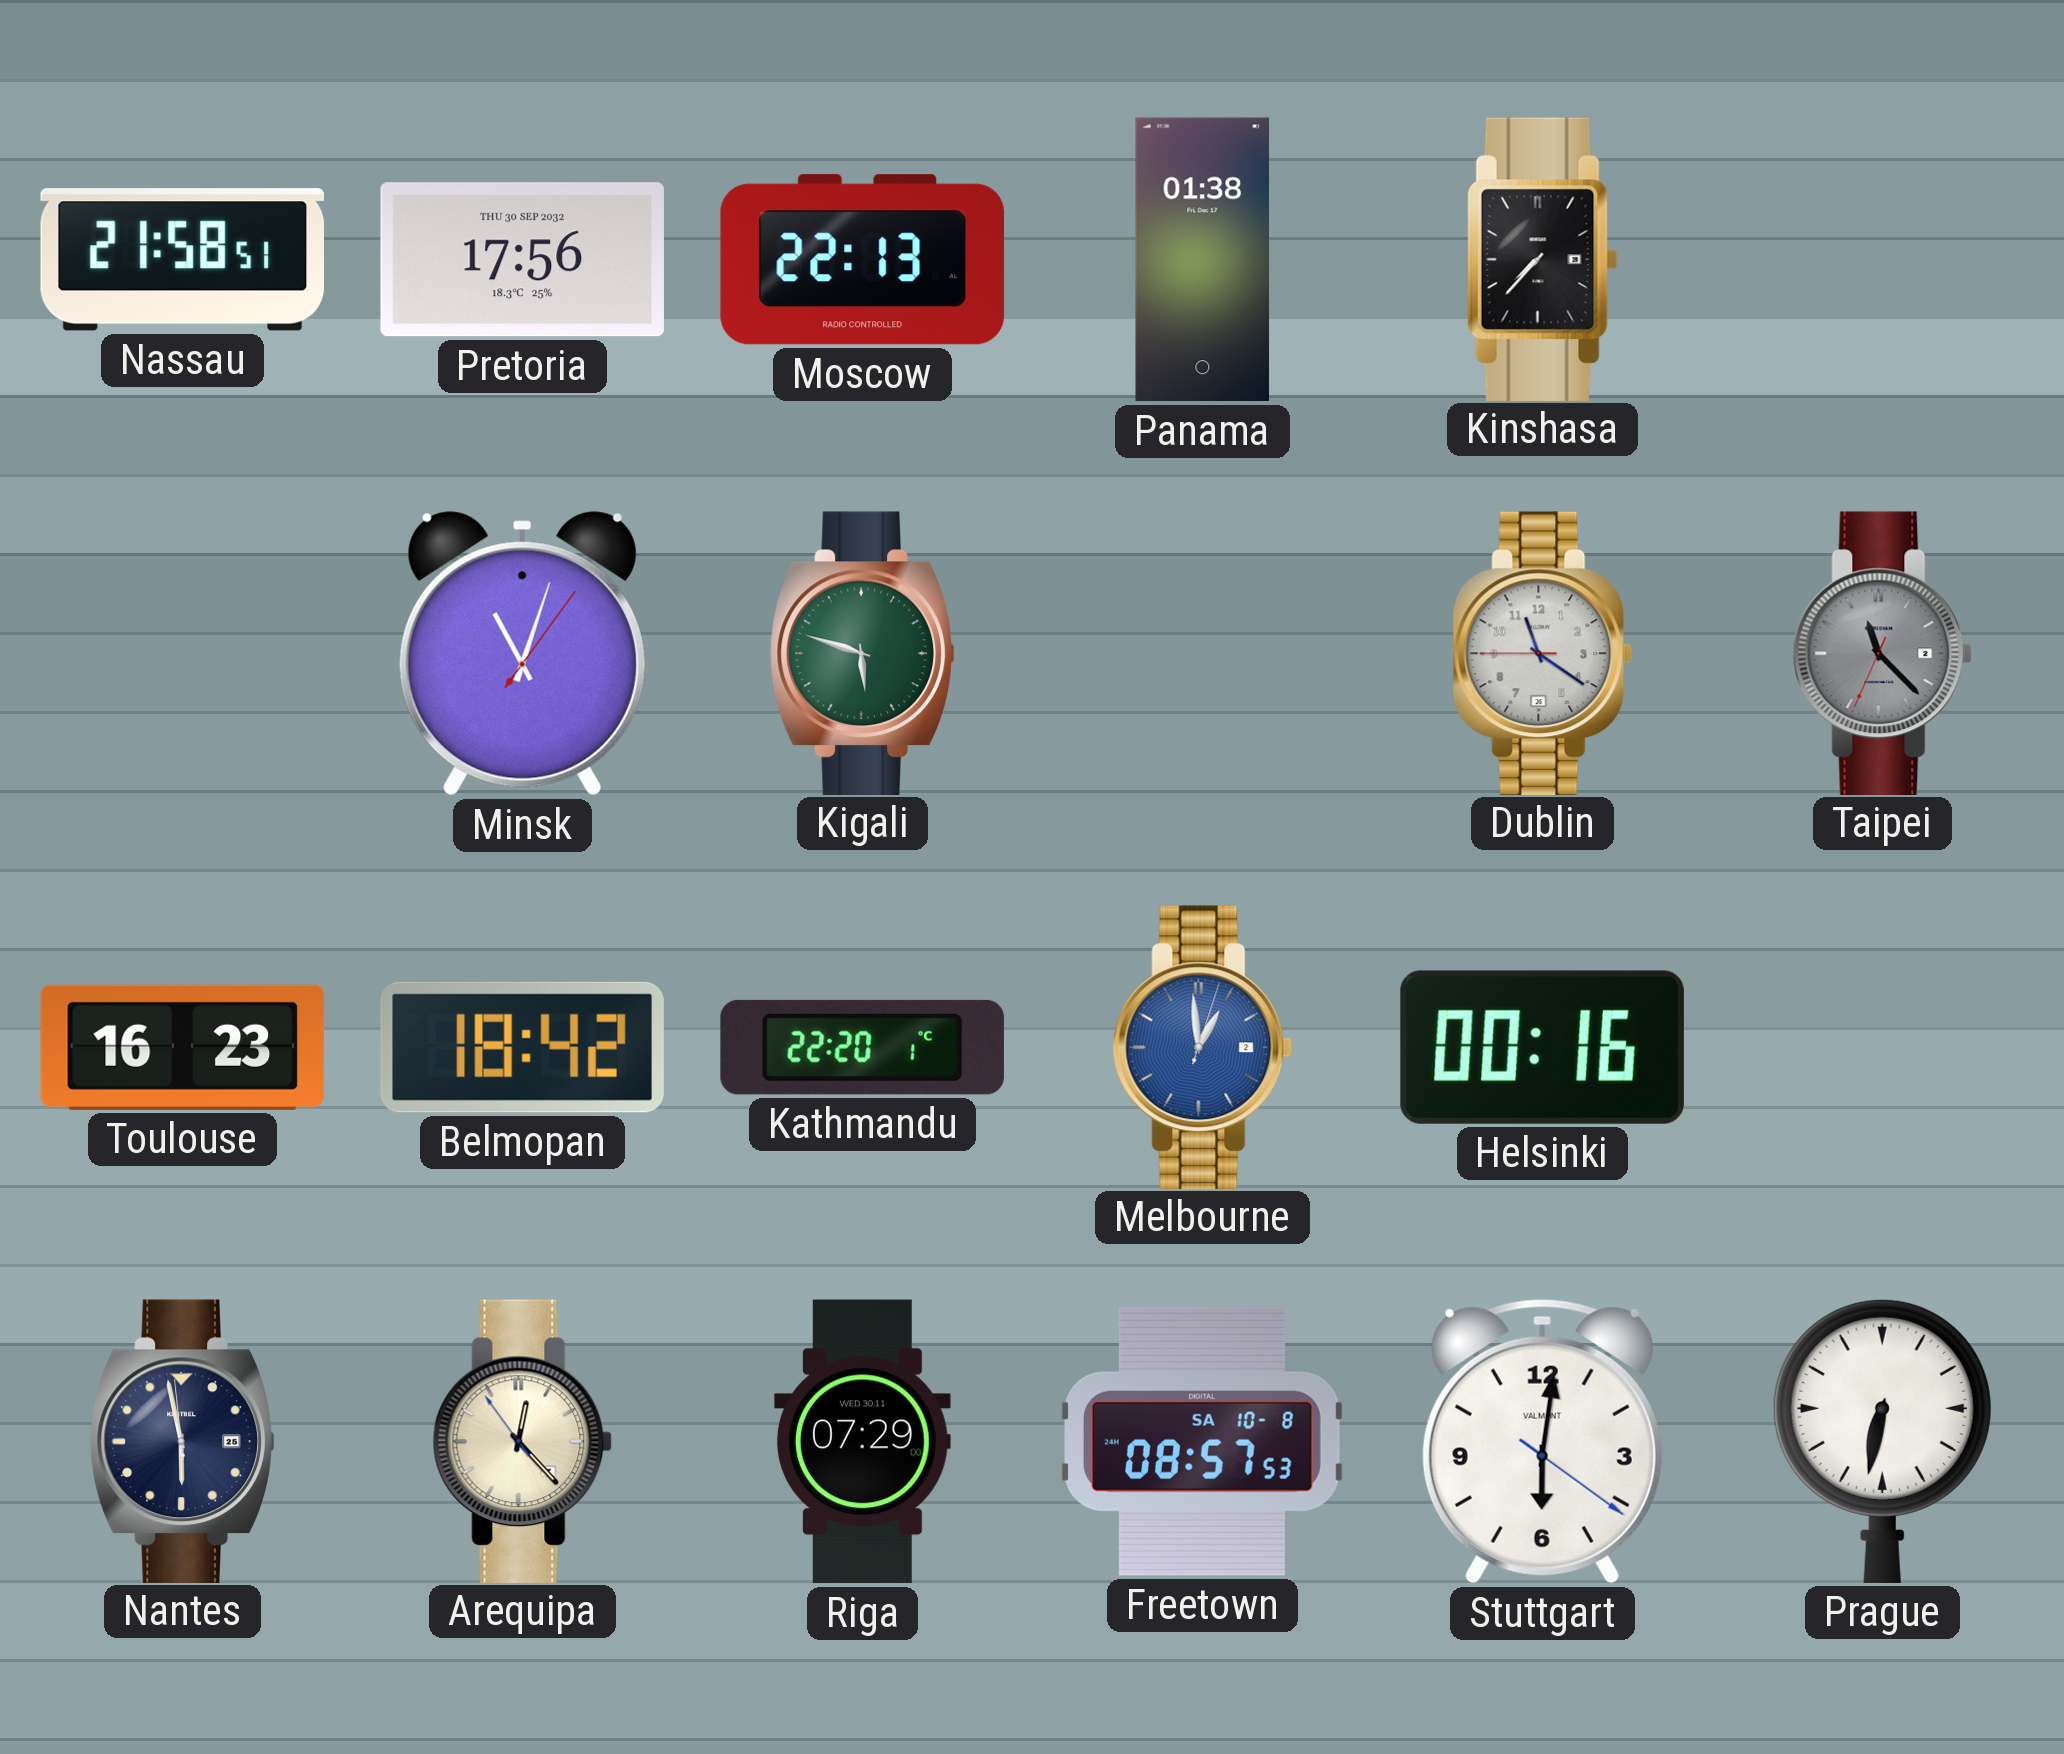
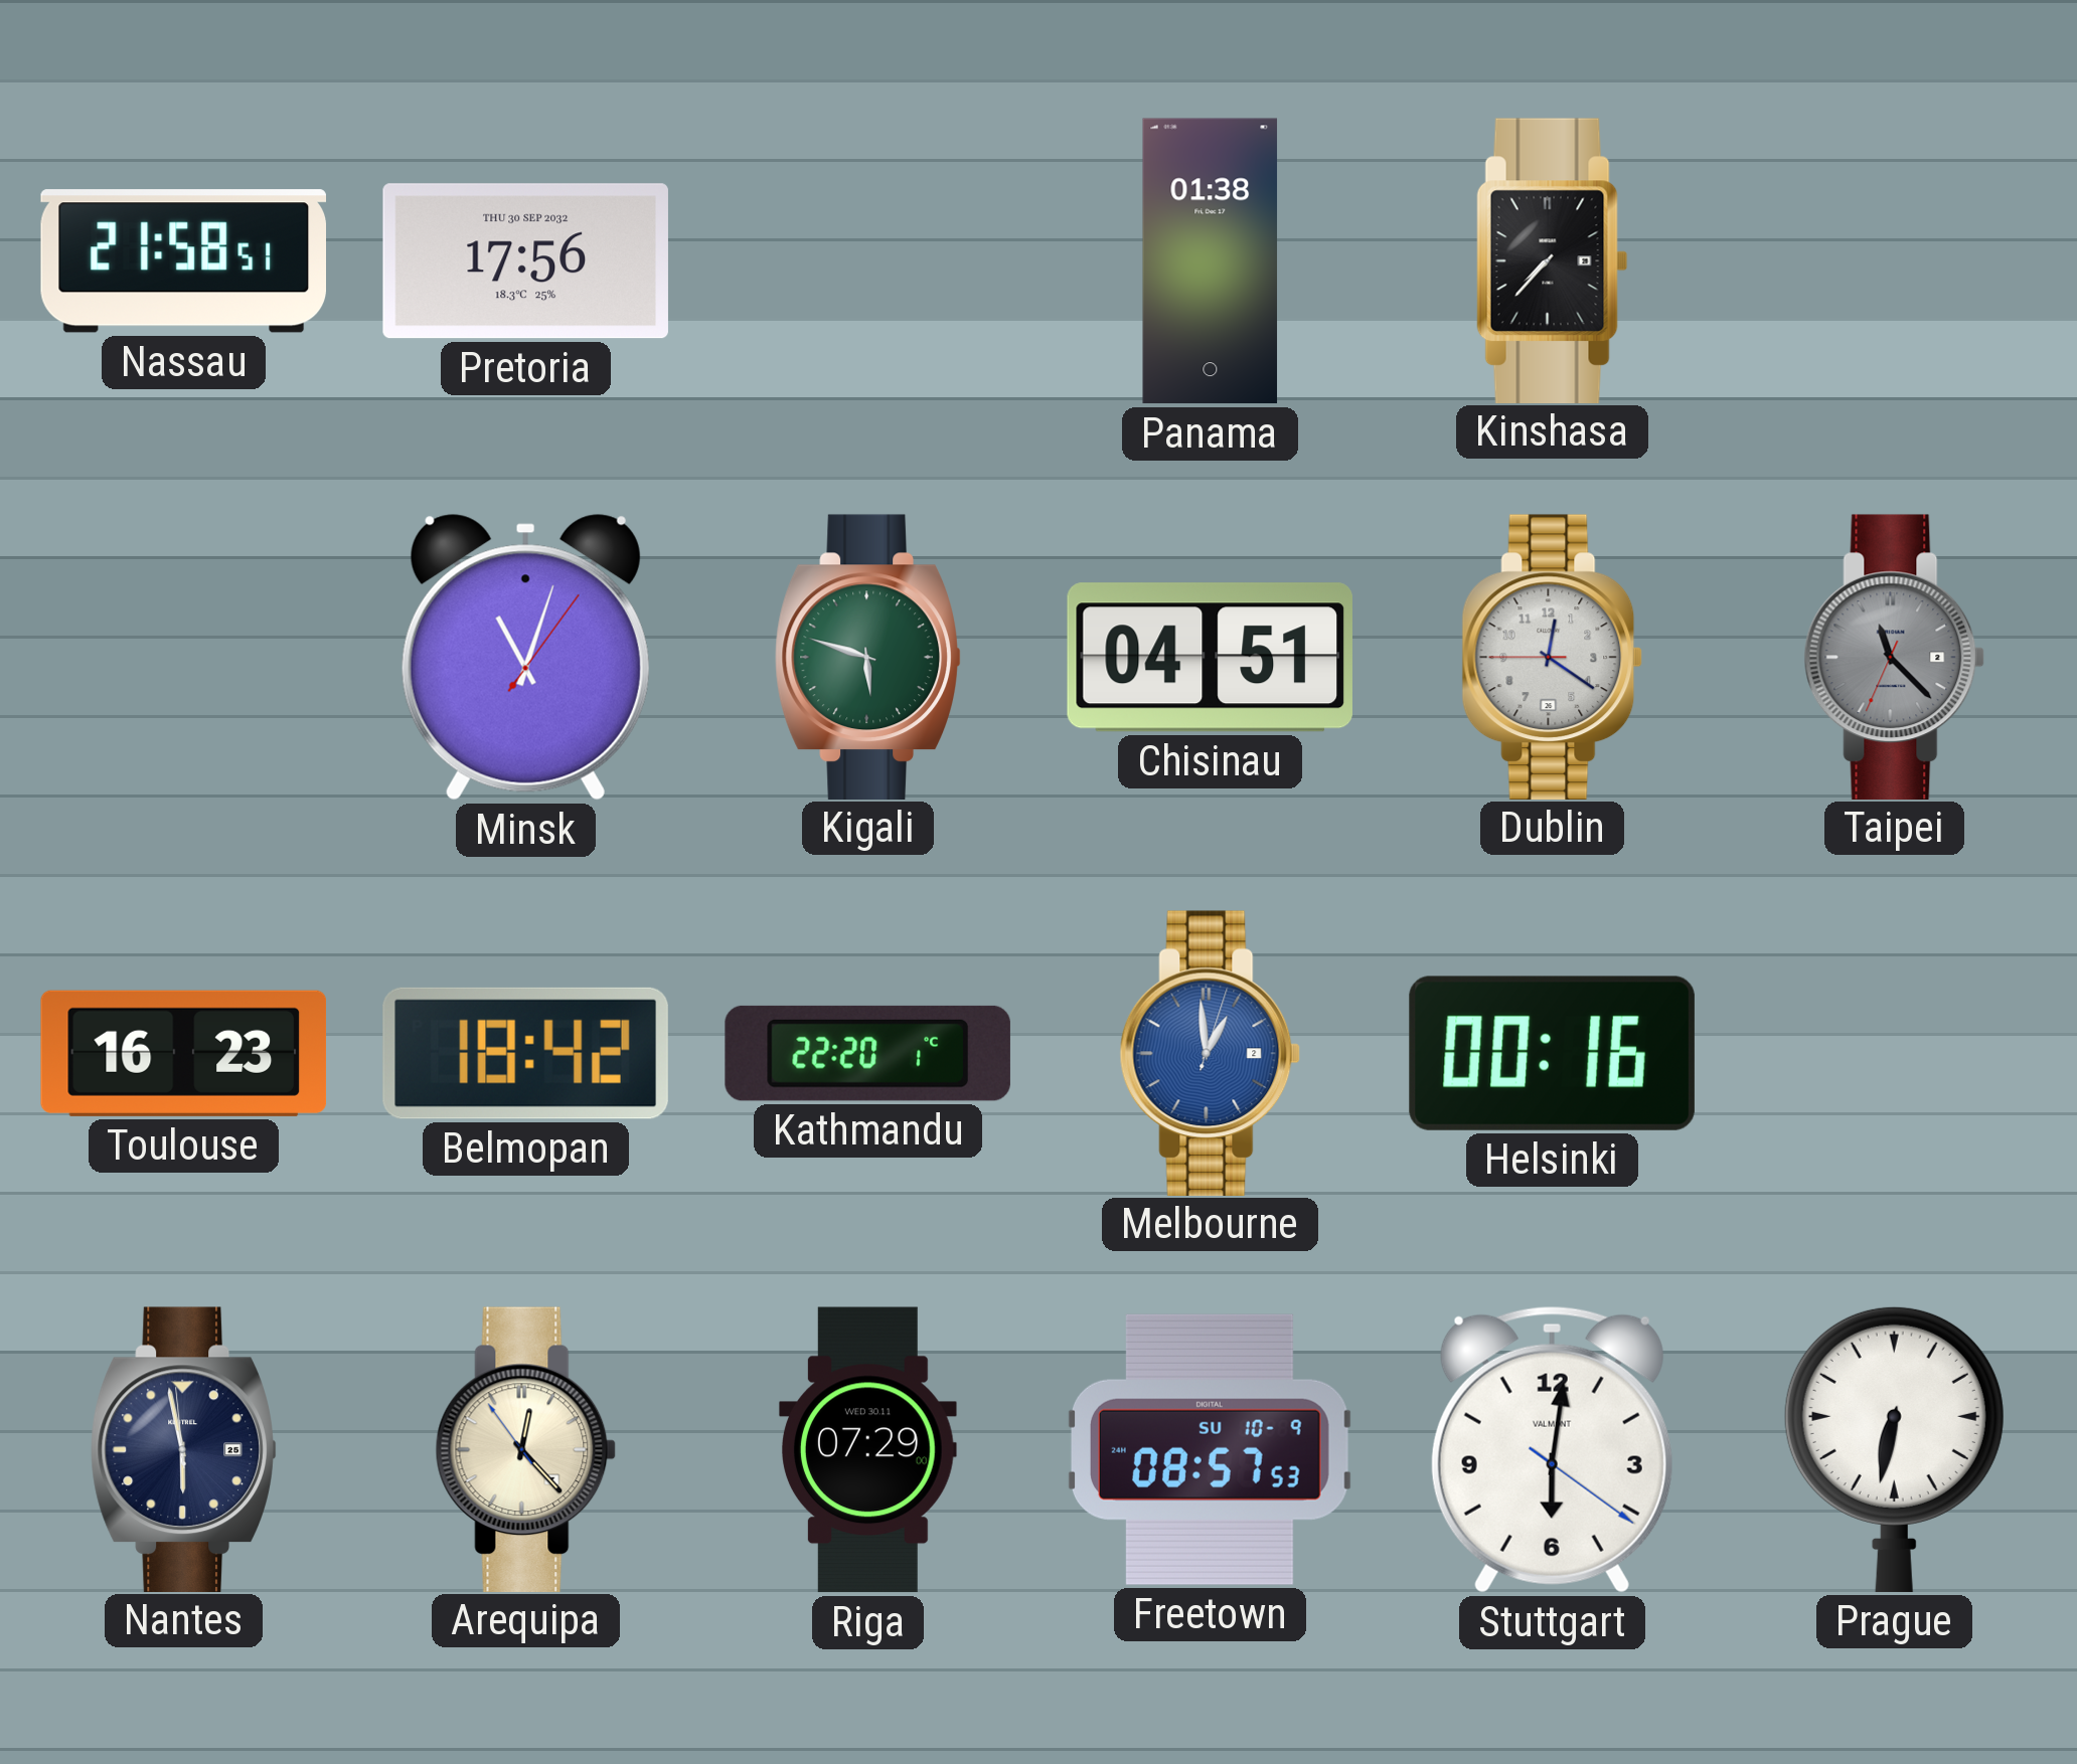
Moscow: 22:13 -> none
Chisinau: none -> 04:51
Dublin: 11:20 -> 12:20
Freetown date: SA 10-8 -> SU 10-9
